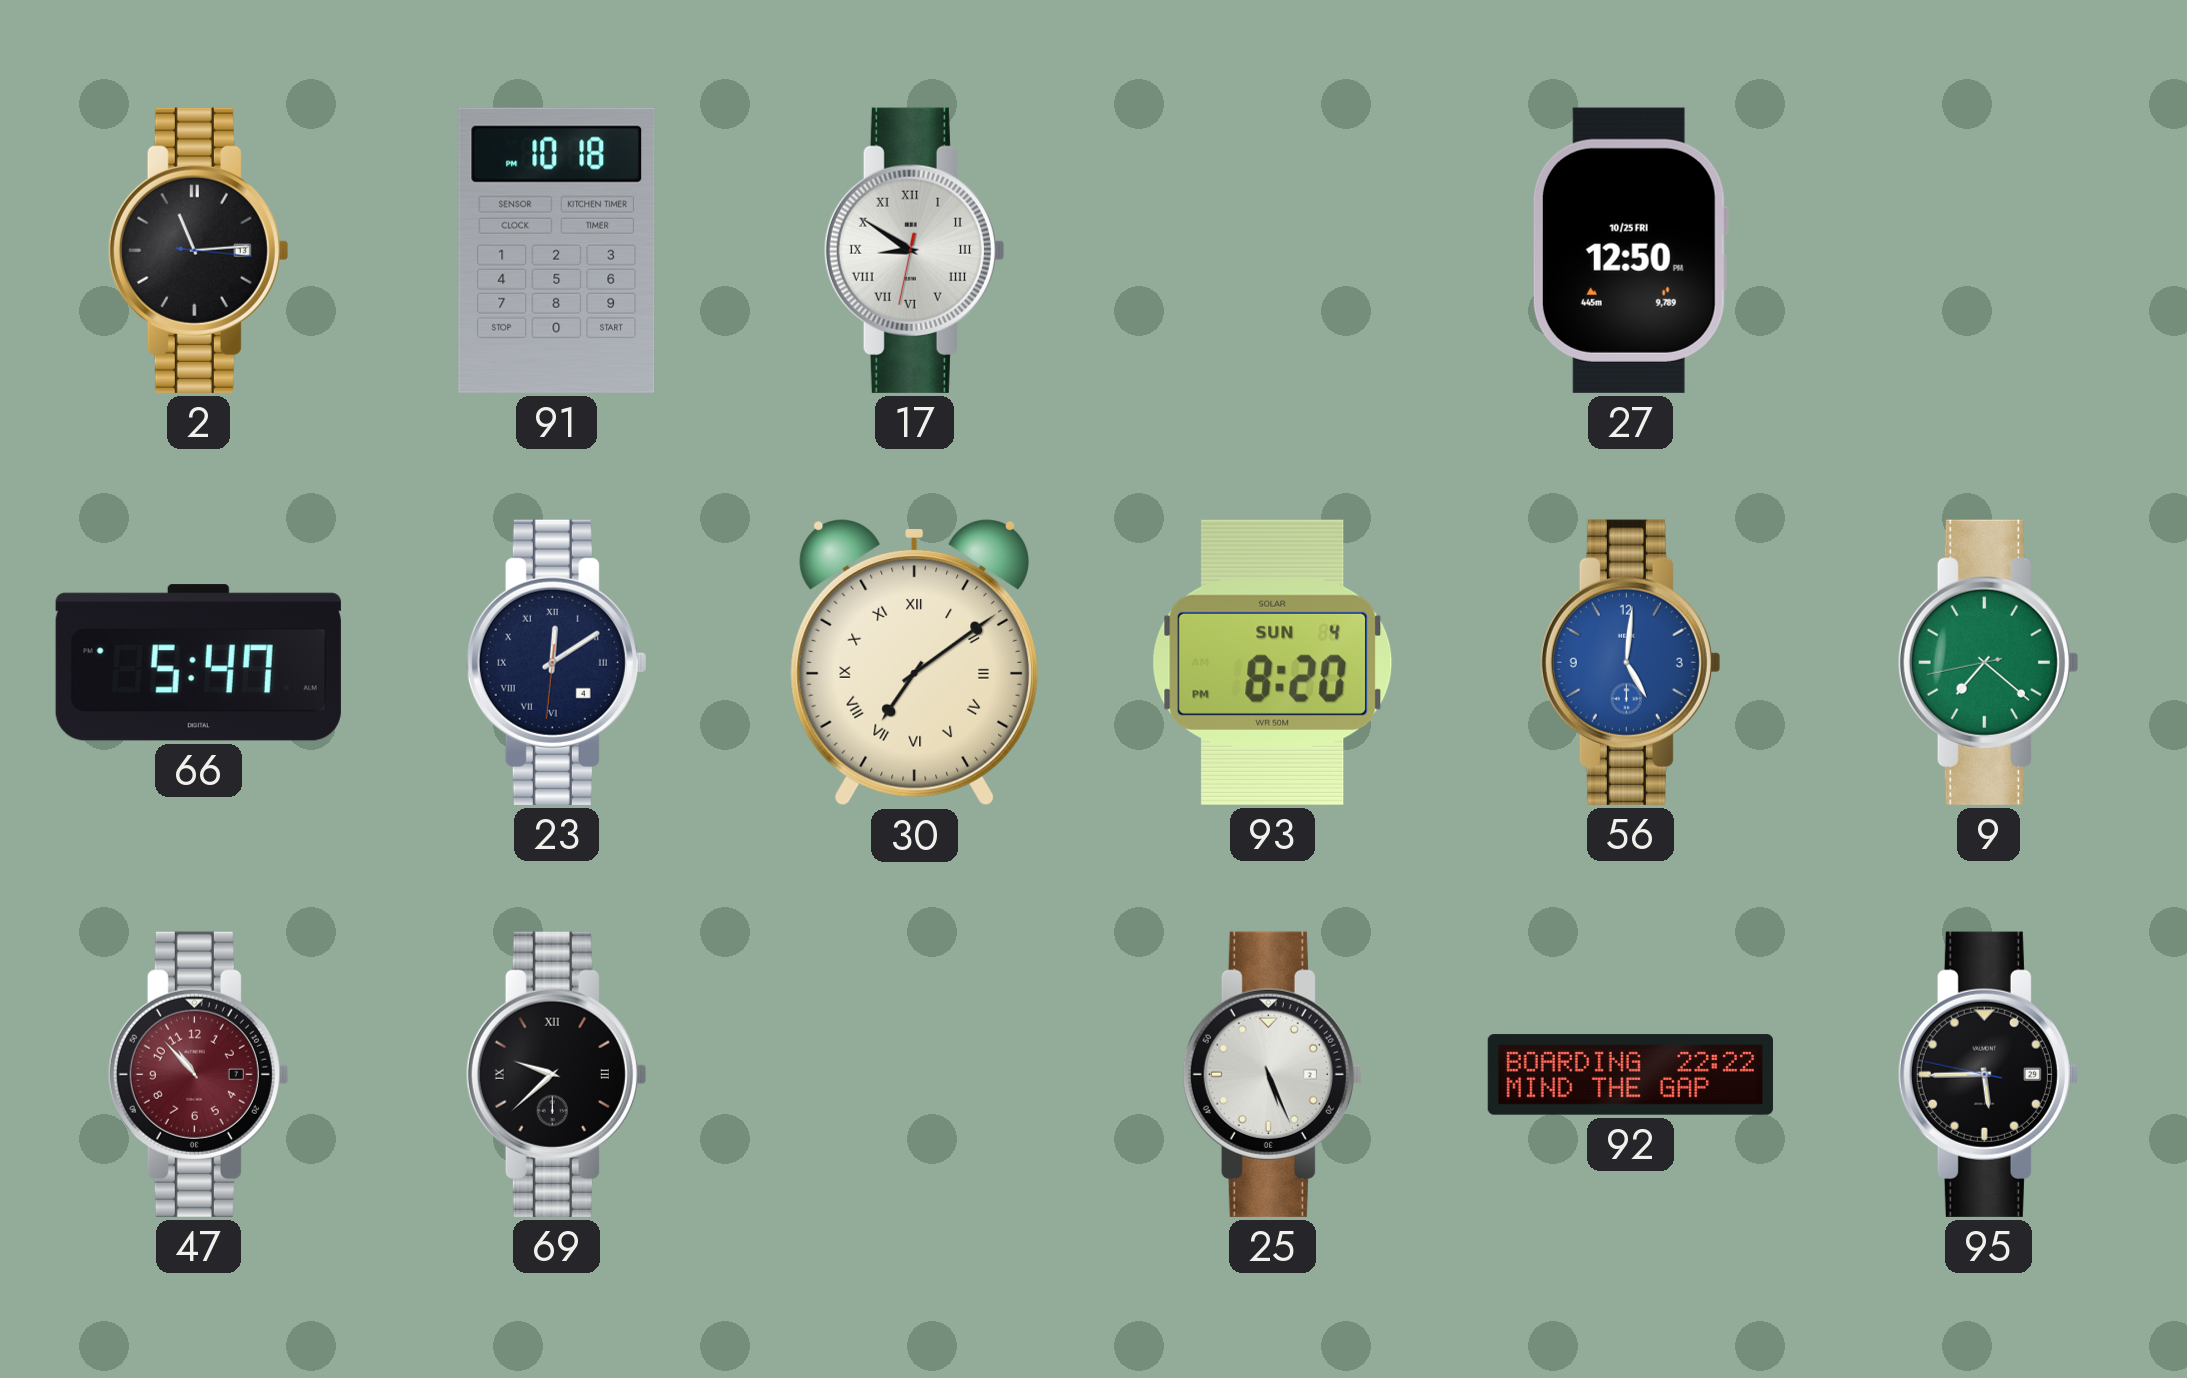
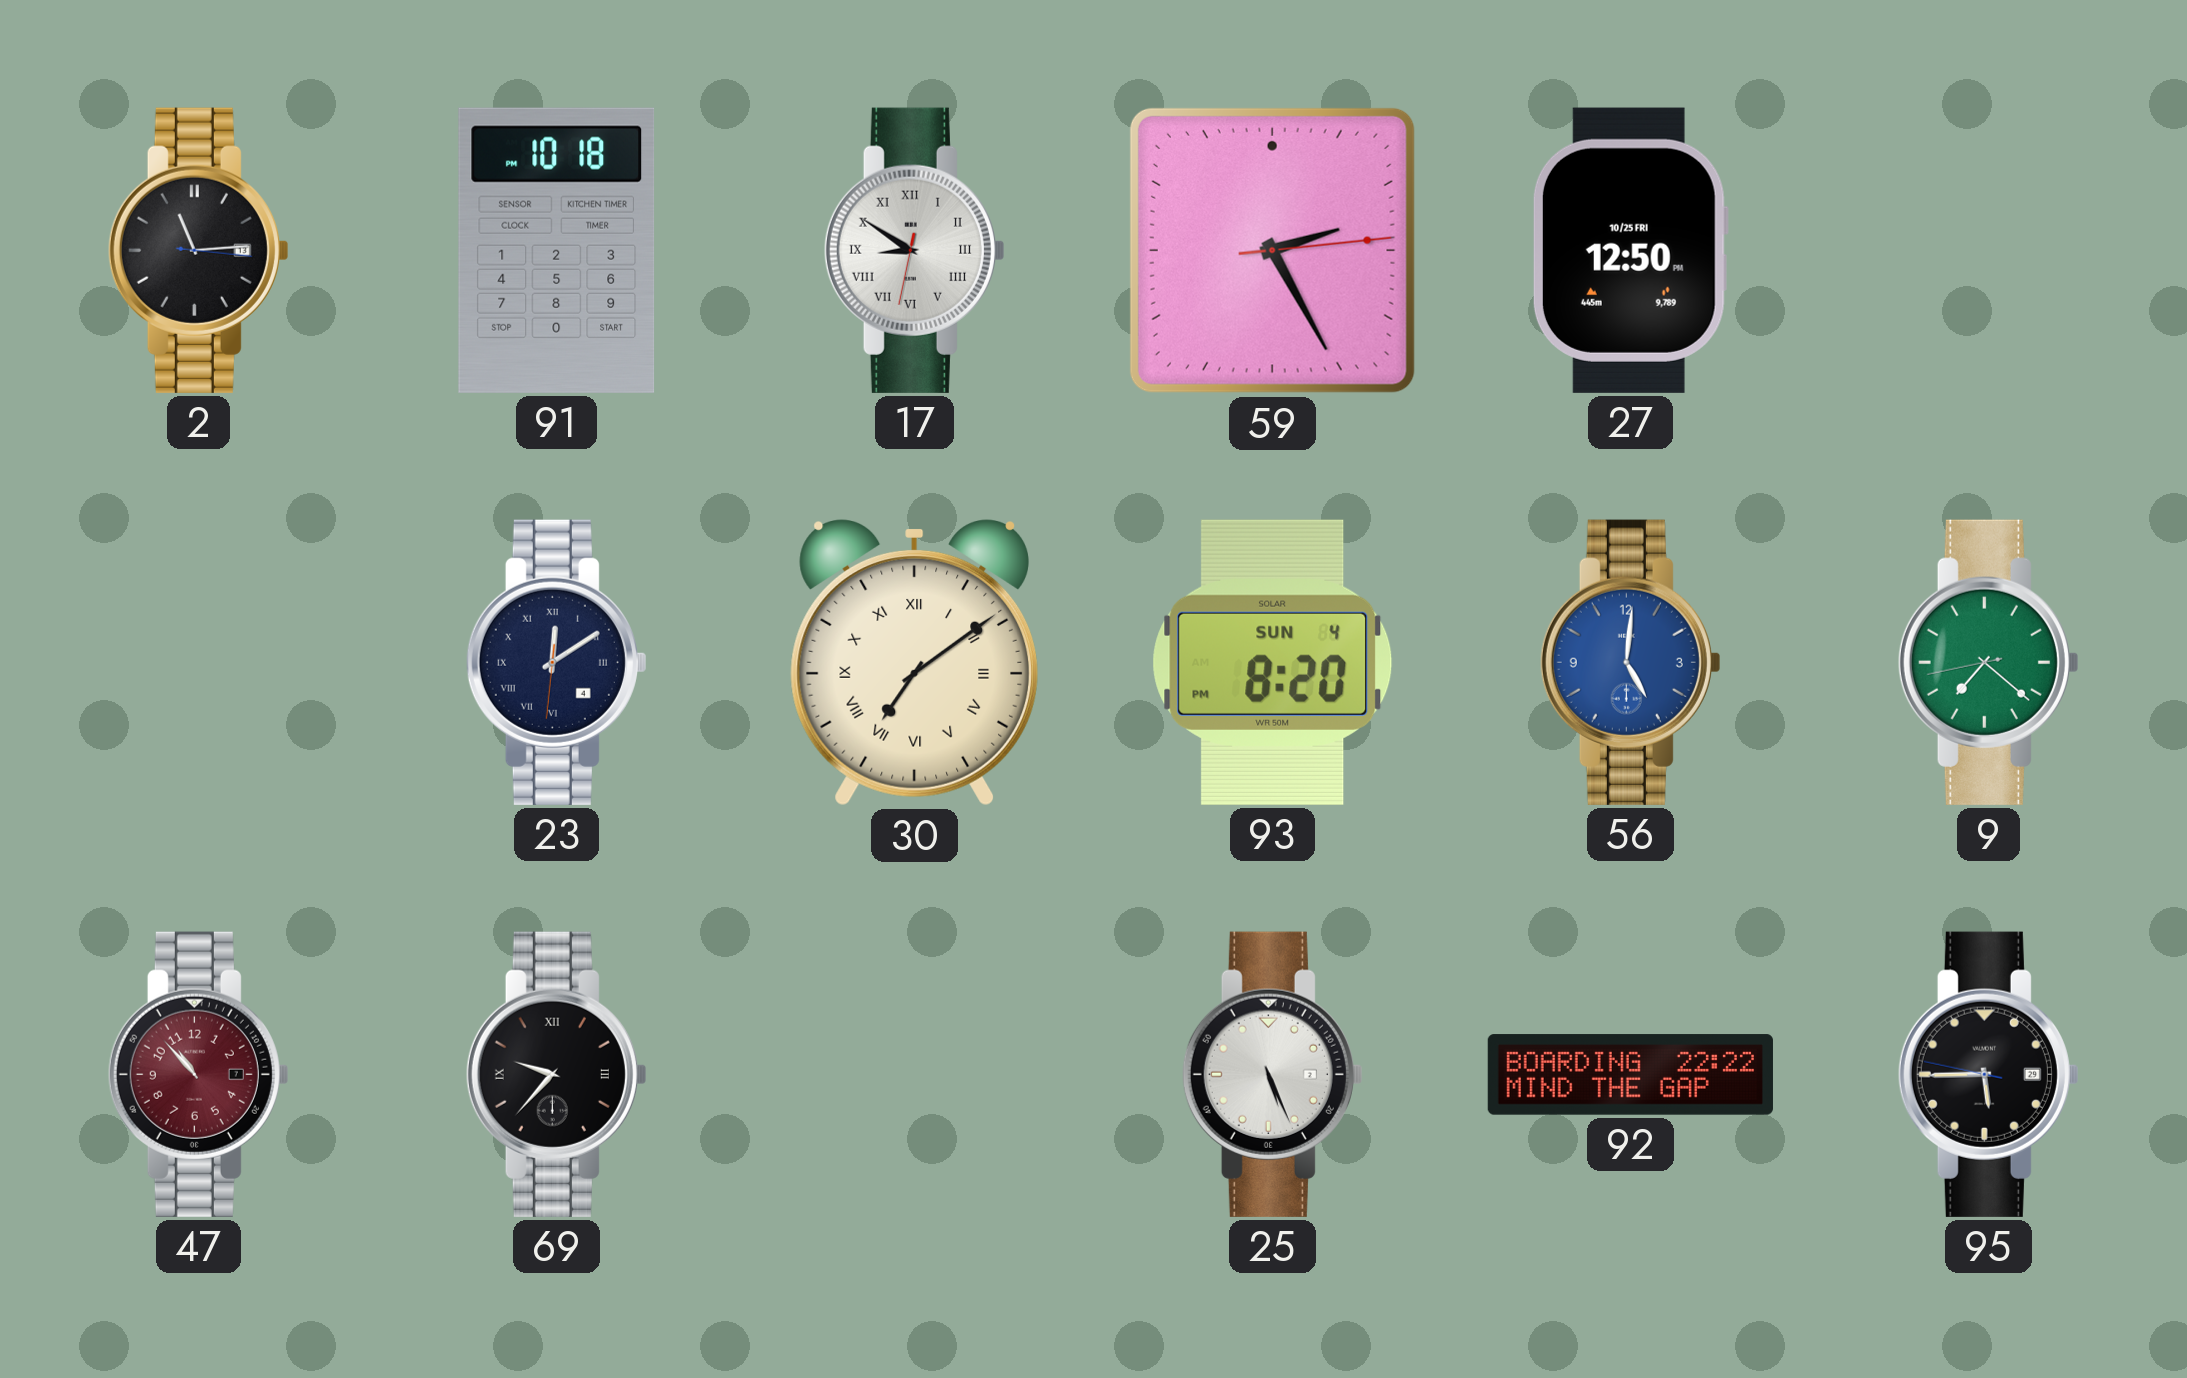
59: none -> 2:25
66: 5:47 -> none
69: 9:38 -> 9:37
